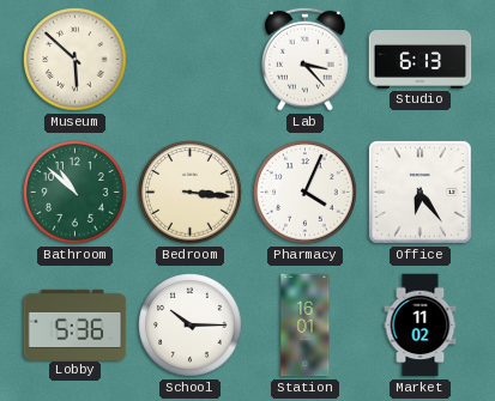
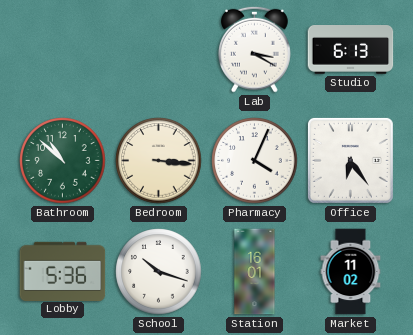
Museum: 5:52 -> none
Lab: 3:23 -> 3:20
School: 10:15 -> 10:18
